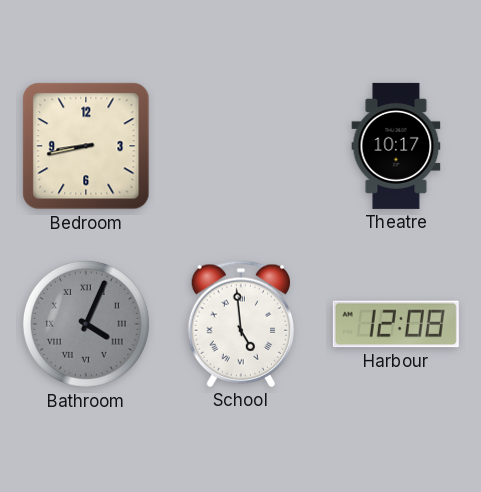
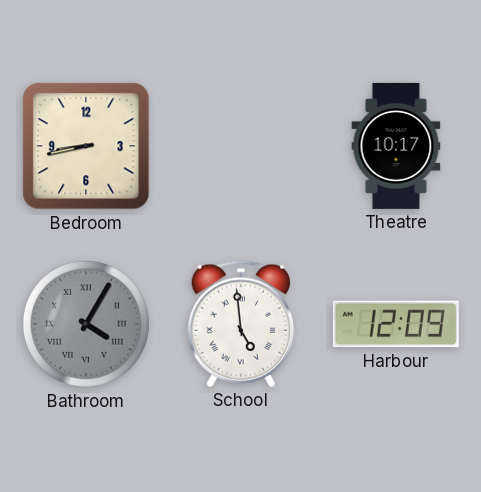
Bathroom: 4:04 -> 4:05
Harbour: 12:08 -> 12:09
